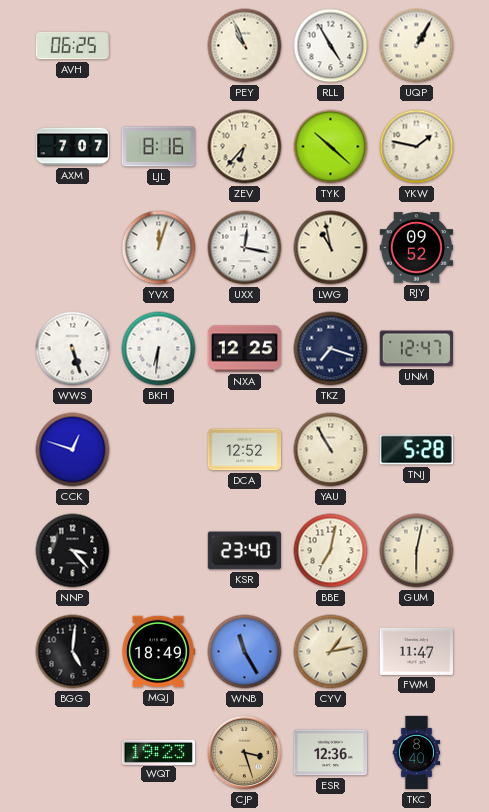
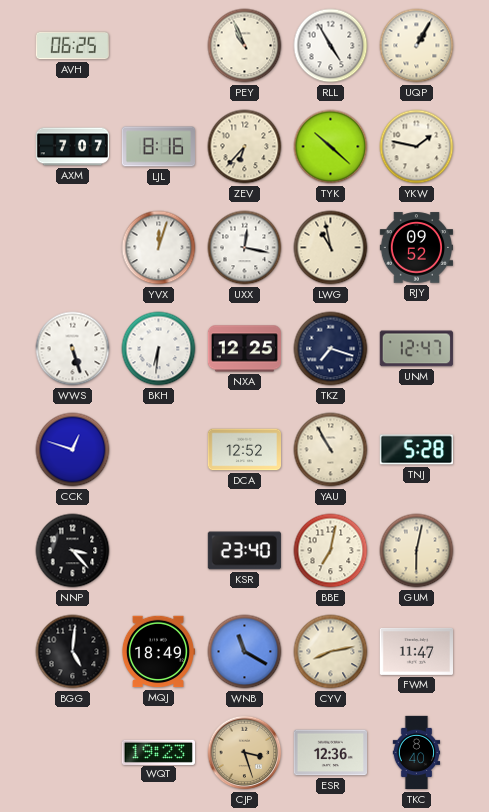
WNB: 11:25 -> 11:20
CYV: 1:13 -> 8:13
